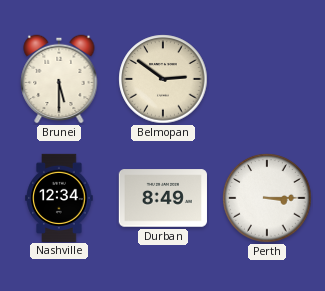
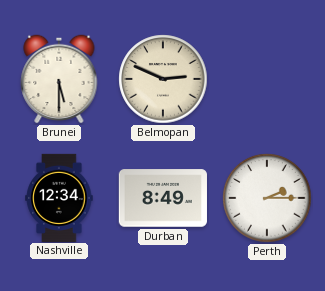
Belmopan: 2:51 -> 2:49
Perth: 3:15 -> 2:15
